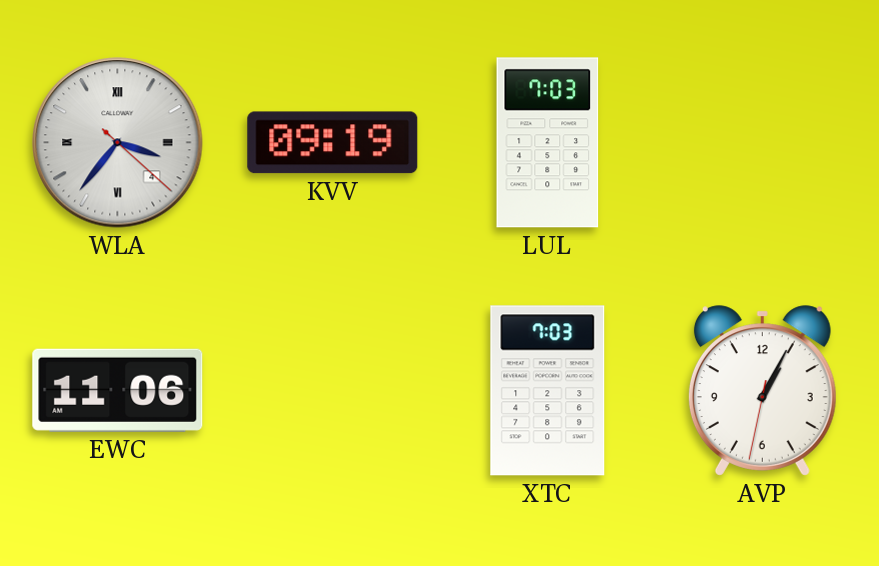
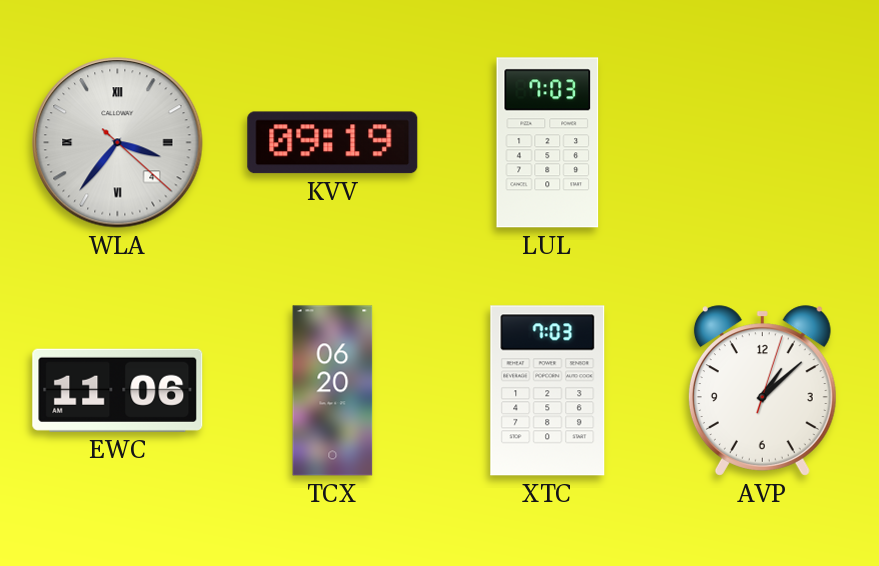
TCX: none -> 06:20
AVP: 1:04 -> 1:08
